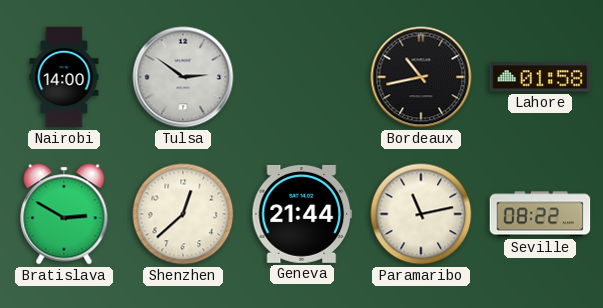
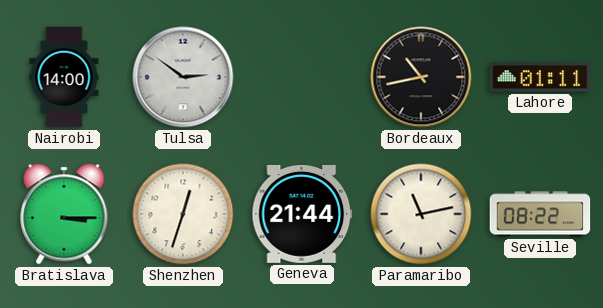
Lahore: 01:58 -> 01:11
Bratislava: 2:50 -> 3:15
Shenzhen: 12:38 -> 12:33
